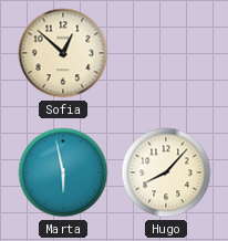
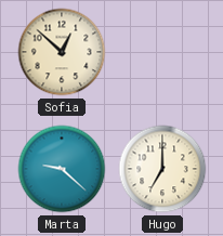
Marta: 5:58 -> 9:22
Hugo: 8:07 -> 7:00
